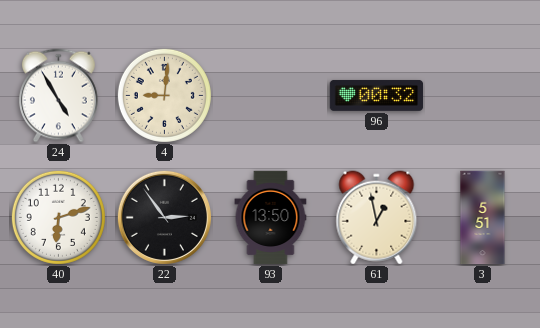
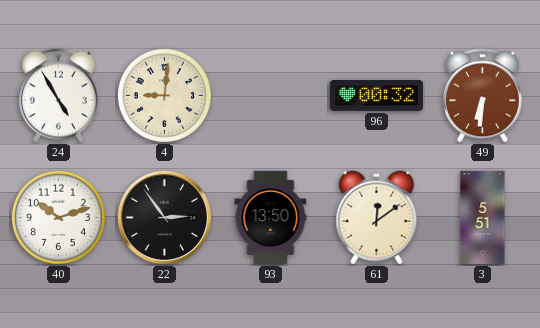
49: none -> 6:31
40: 6:12 -> 10:12
61: 12:58 -> 12:09
